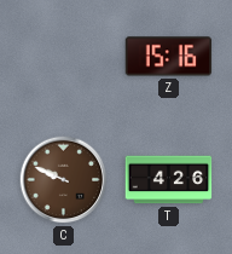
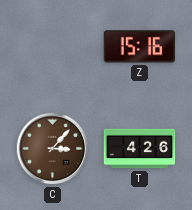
C: 9:49 -> 3:07
